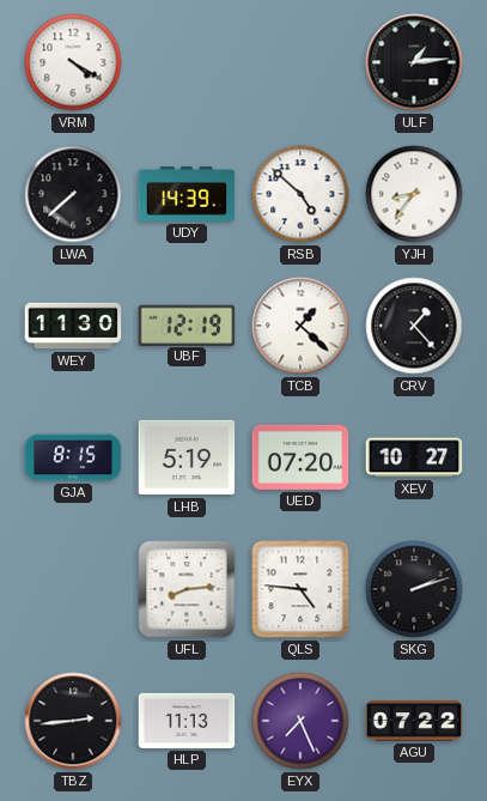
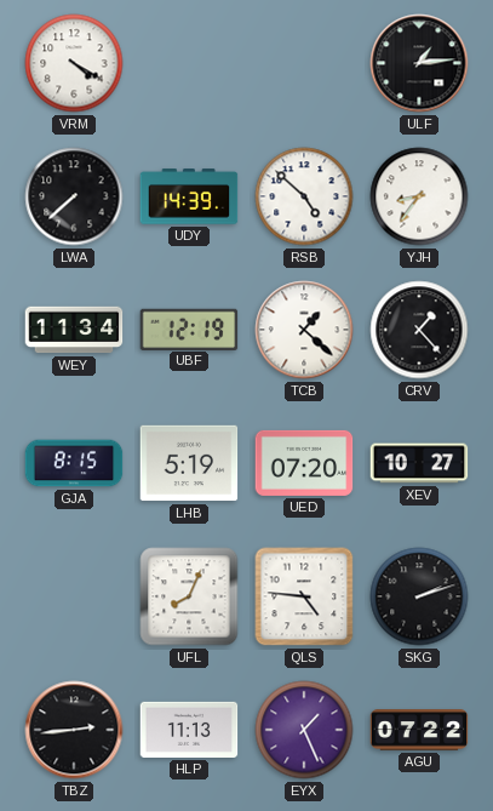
WEY: 11:30 -> 11:34
UFL: 8:14 -> 8:04
EYX: 7:26 -> 1:26
